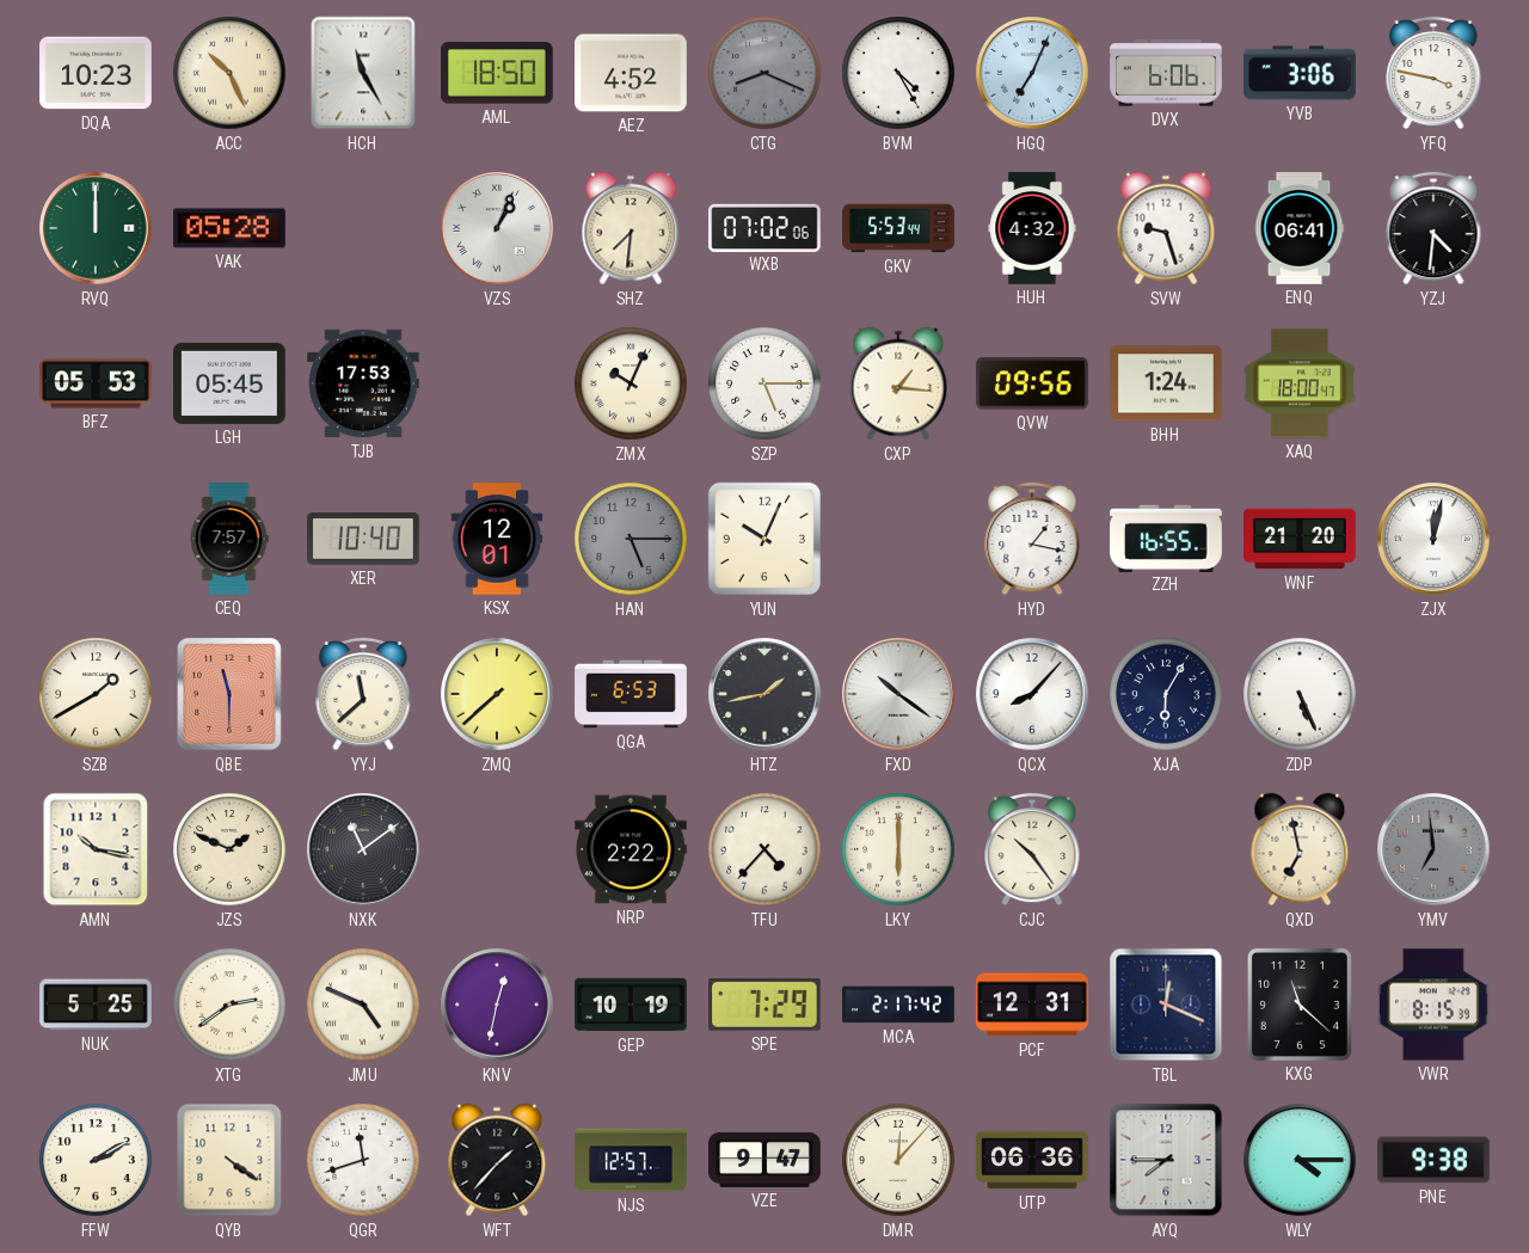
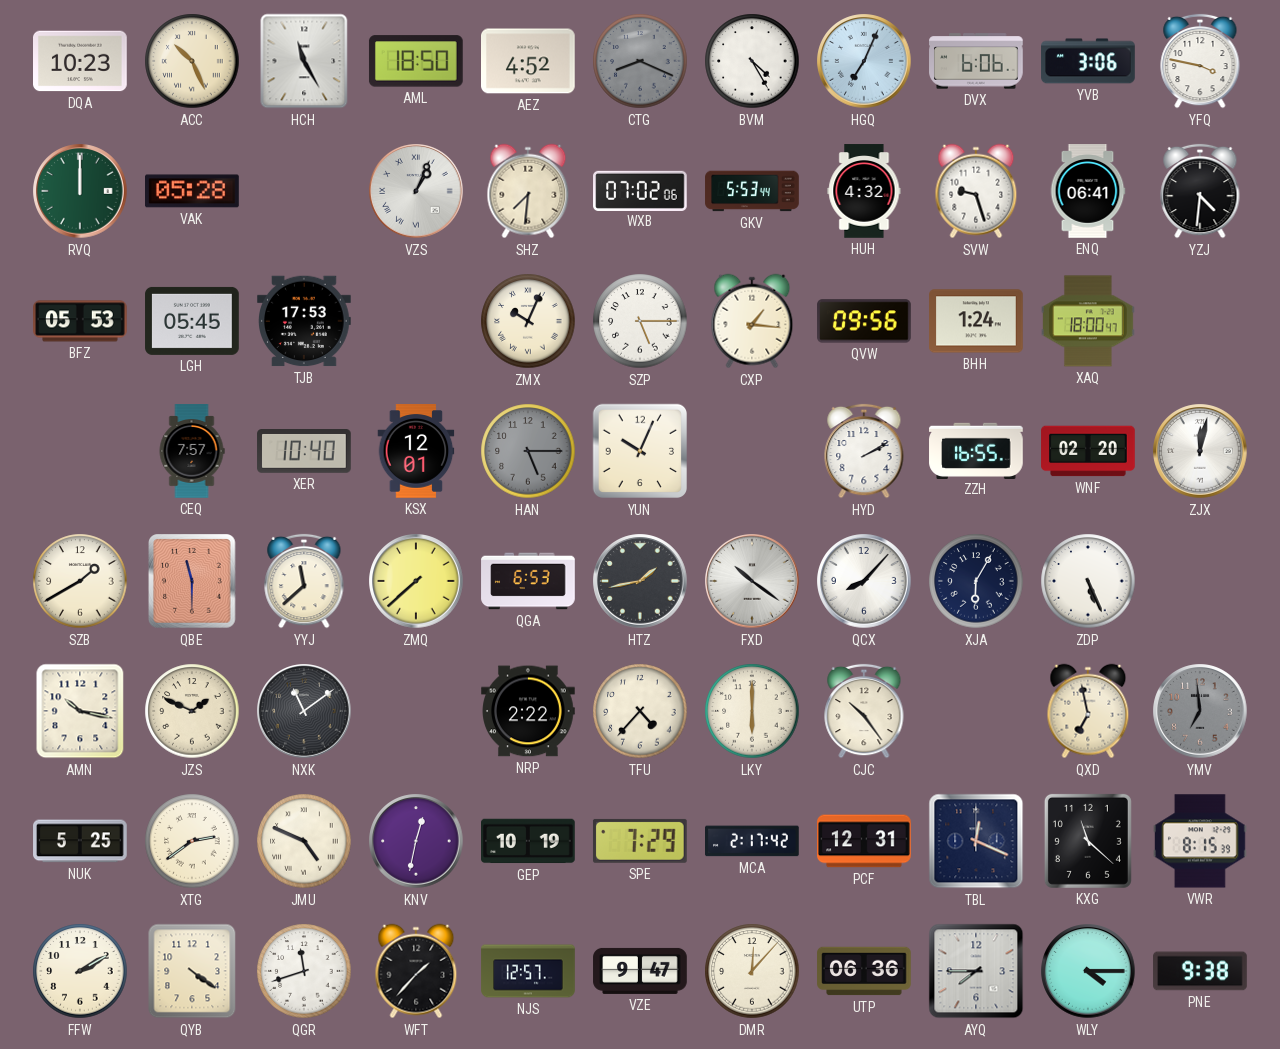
HYD: 1:17 -> 2:10
WNF: 21:20 -> 02:20
